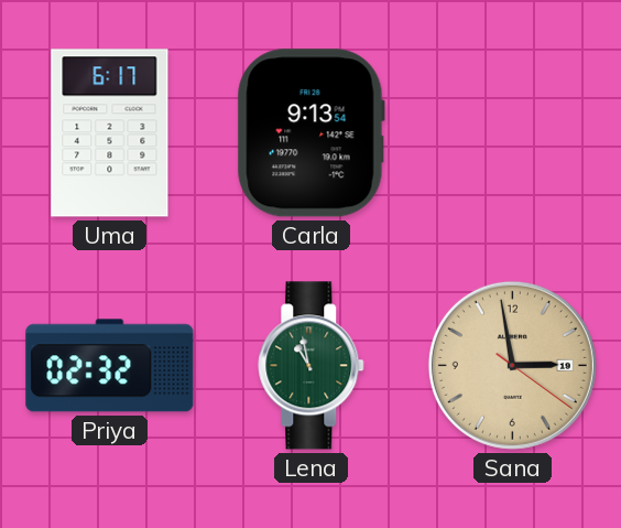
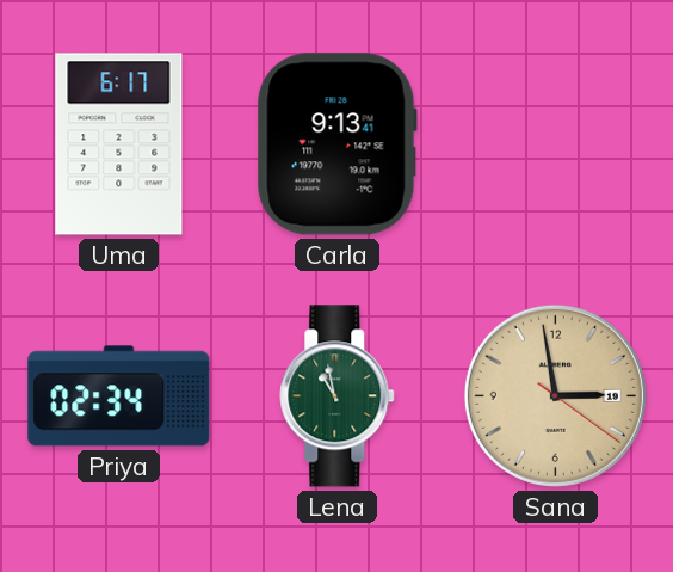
Carla: 9:13:54 -> 9:13:41
Priya: 02:32 -> 02:34
